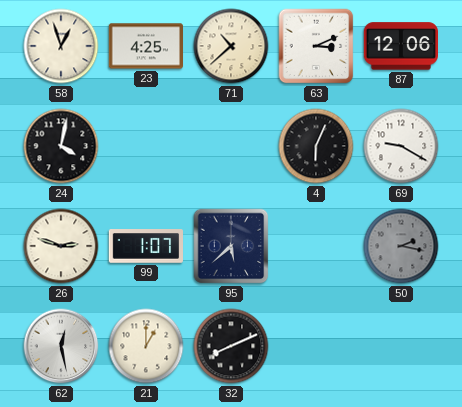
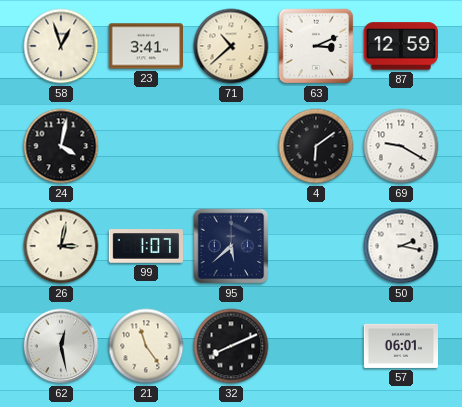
23: 4:25 -> 3:41
87: 12:06 -> 12:59
4: 6:04 -> 6:09
26: 2:48 -> 3:02
50 dial: grey -> white
21: 1:00 -> 11:24
57: none -> 06:01
